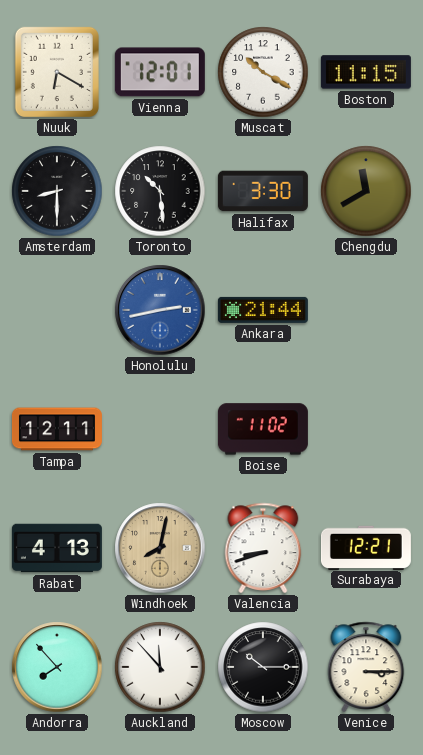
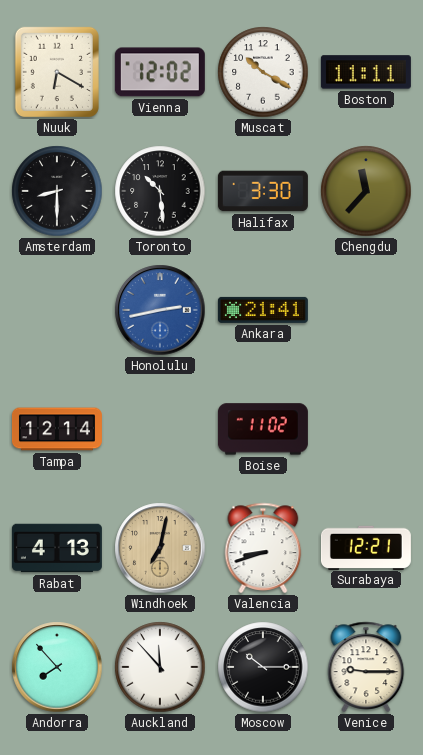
Vienna: 12:01 -> 12:02
Boston: 11:15 -> 11:11
Chengdu: 11:40 -> 11:37
Ankara: 21:44 -> 21:41
Tampa: 12:11 -> 12:14
Windhoek: 8:02 -> 7:02
Venice: 3:15 -> 9:15
